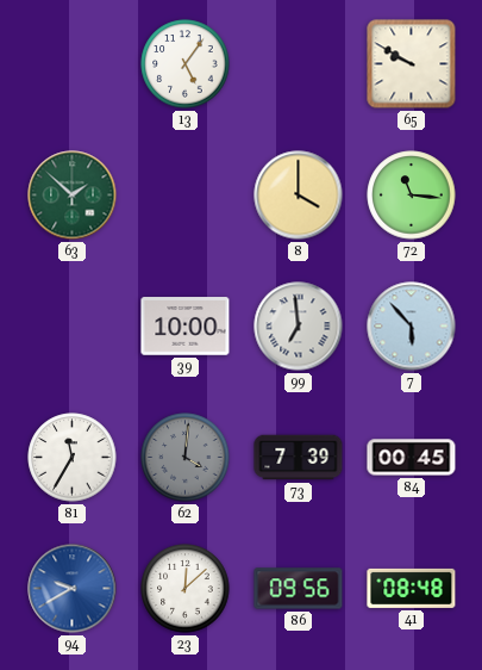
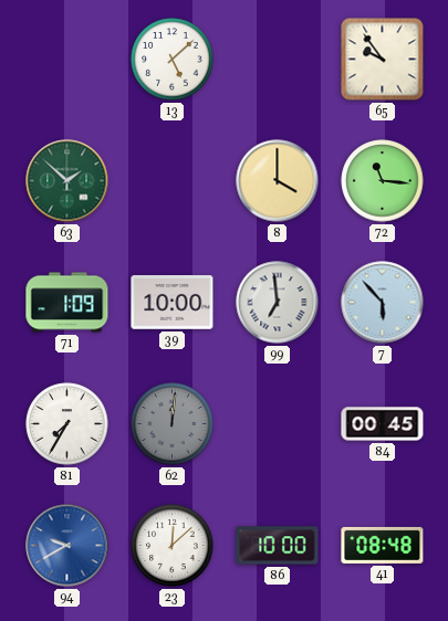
13: 5:06 -> 5:08
65: 9:50 -> 9:54
71: none -> 1:09
81: 11:35 -> 7:35
62: 4:01 -> 12:01
73: 7:39 -> none
86: 09:56 -> 10:00
